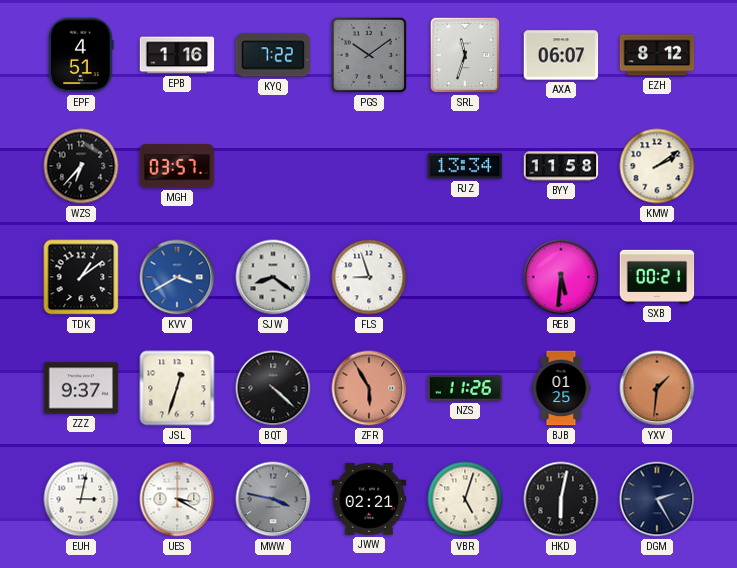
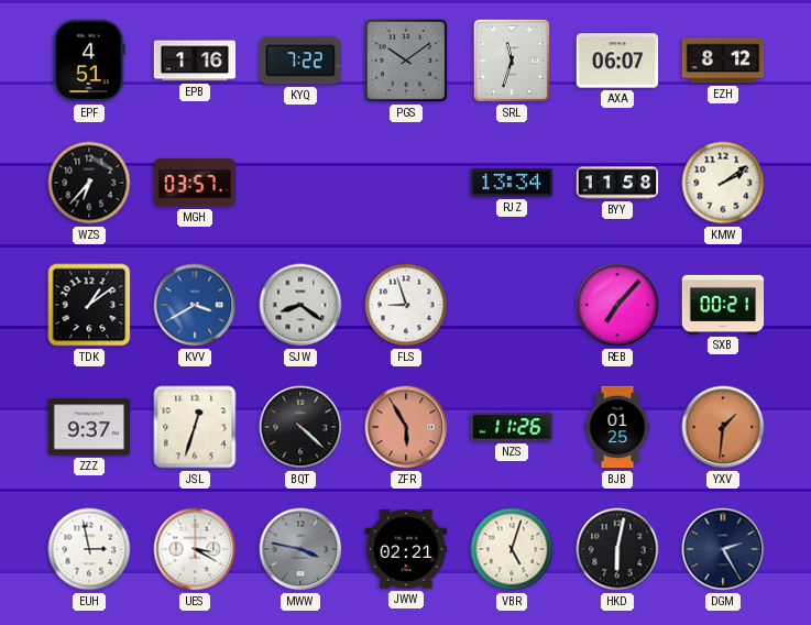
REB: 5:31 -> 7:07
EUH: 3:02 -> 2:58
